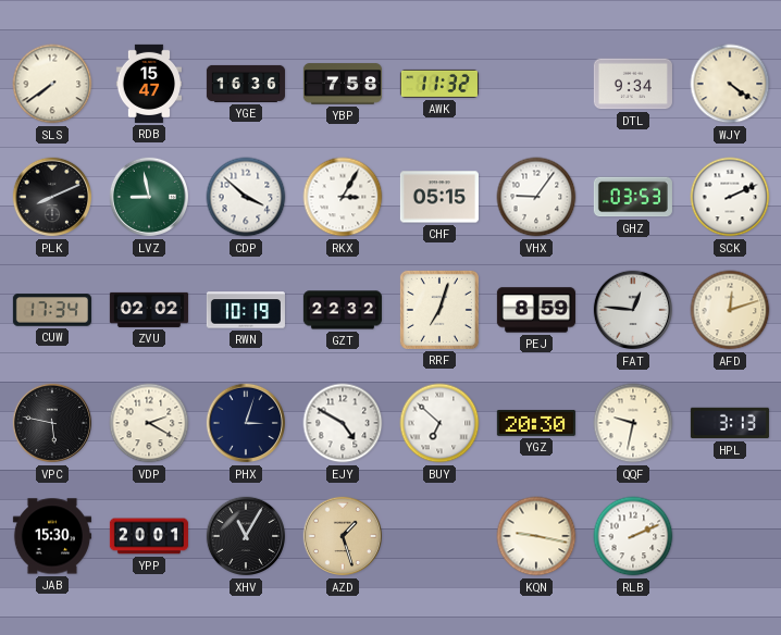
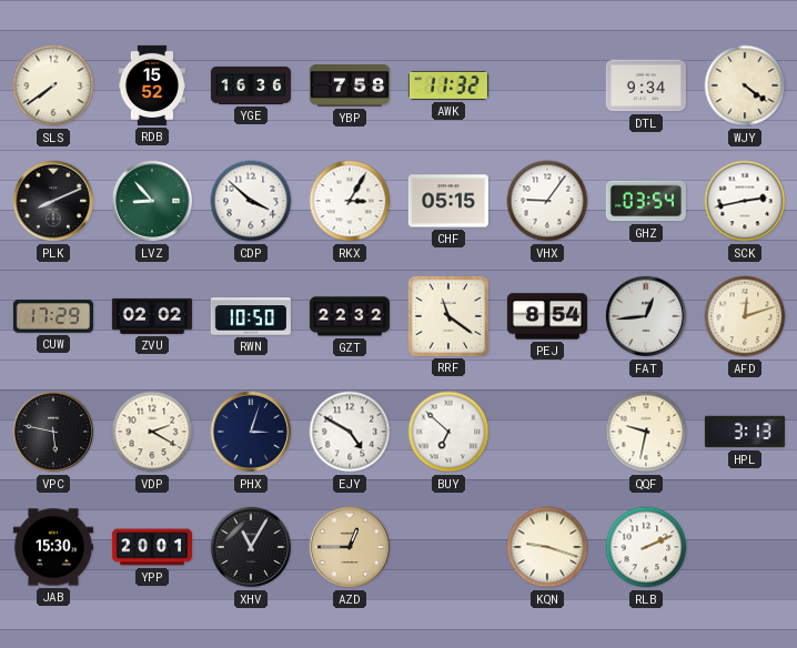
RDB: 15:47 -> 15:52
LVZ: 8:58 -> 8:53
GHZ: 03:53 -> 03:54
SCK: 2:11 -> 2:43
CUW: 17:34 -> 17:29
RWN: 10:19 -> 10:50
RRF: 7:03 -> 11:21
PEJ: 8:59 -> 8:54
FAT: 12:46 -> 12:44
YGZ: 20:30 -> none
AZD: 1:27 -> 12:45
KQN: 9:17 -> 9:18
